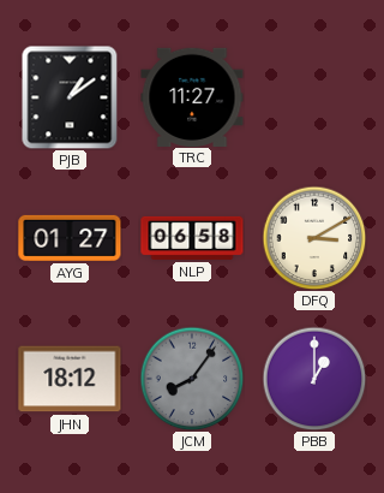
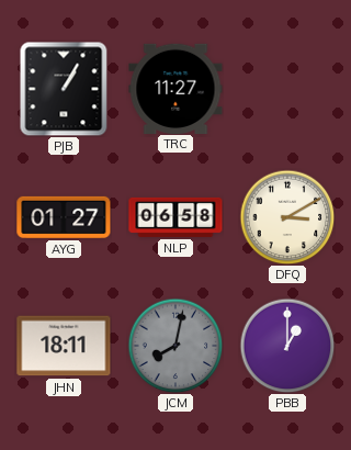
PJB: 1:09 -> 1:05
JHN: 18:12 -> 18:11
JCM: 8:06 -> 8:02
